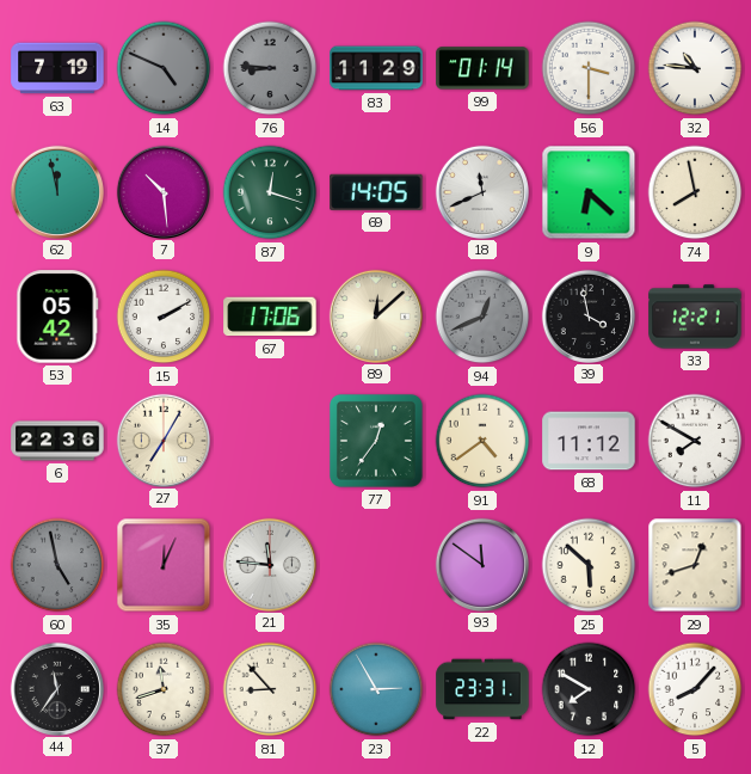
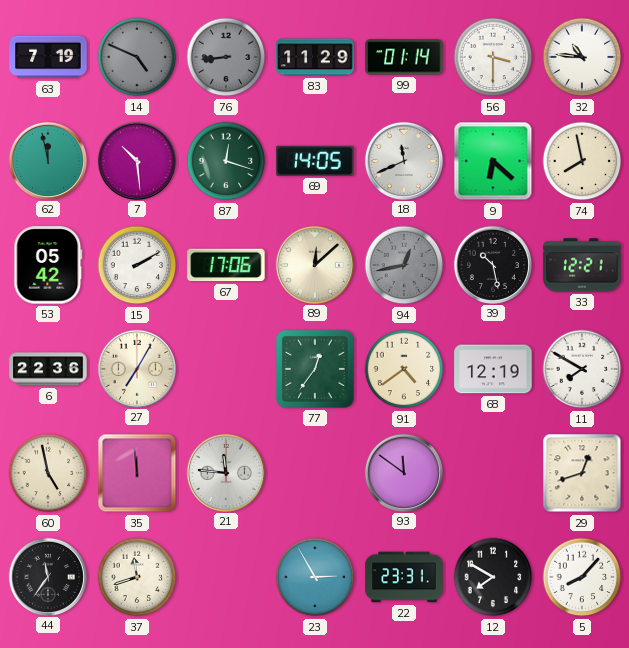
76: 8:46 -> 8:44
94: 12:41 -> 12:43
39: 3:58 -> 10:28
68: 11:12 -> 12:19
60 dial: grey -> cream
35: 12:04 -> 11:59
25: 5:52 -> none
81: 8:53 -> none
